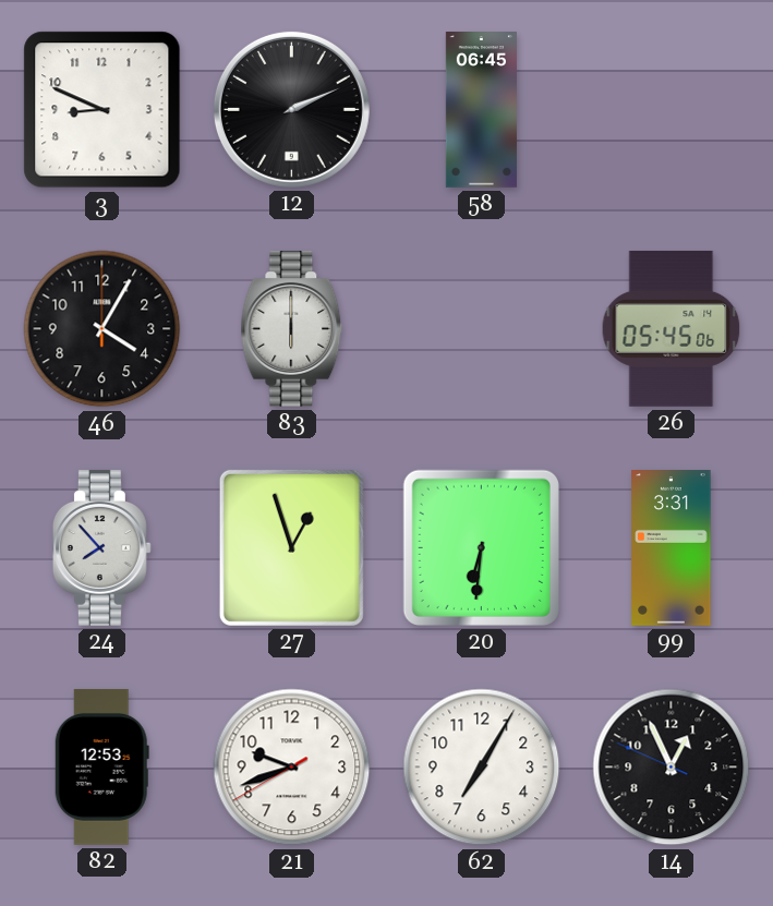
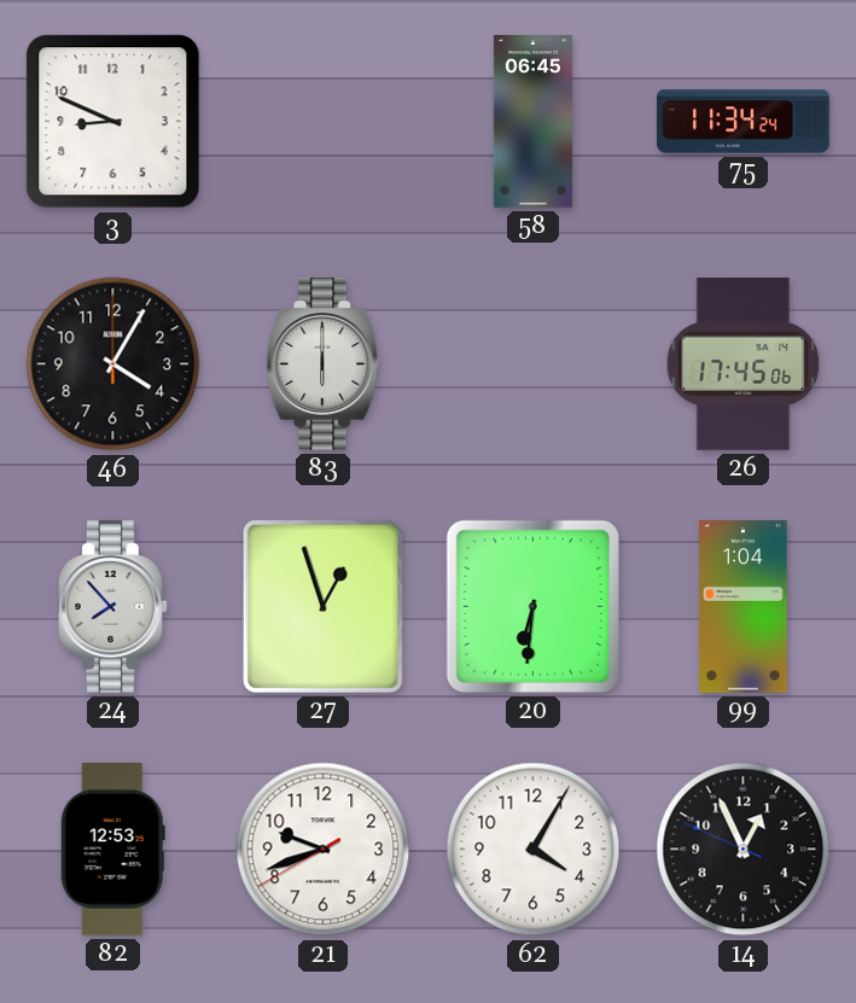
12: 2:11 -> none
75: none -> 11:34
26: 05:45 -> 17:45
99: 3:31 -> 1:04
62: 7:05 -> 4:05
